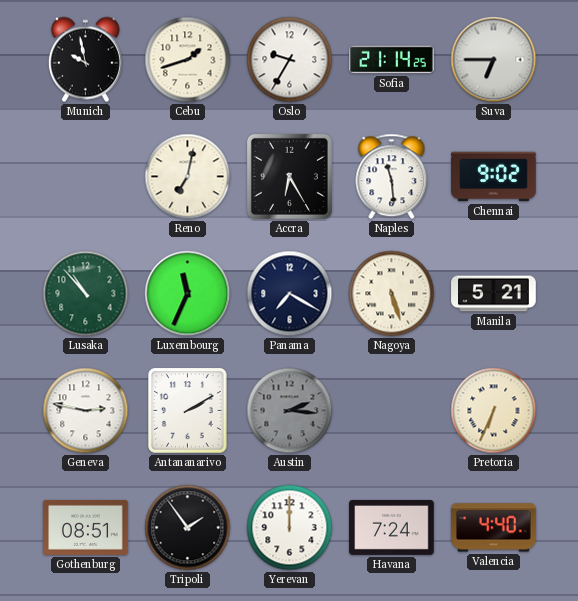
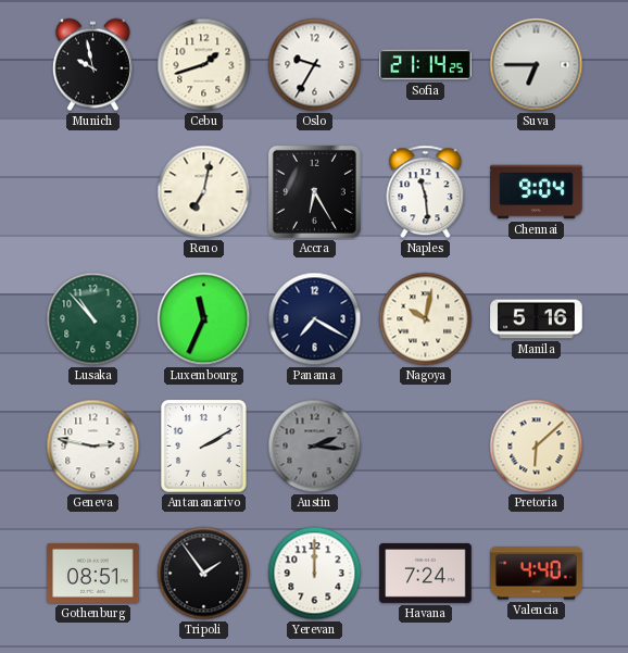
Chennai: 9:02 -> 9:04
Nagoya: 5:27 -> 10:02
Manila: 5:21 -> 5:16
Pretoria: 6:34 -> 6:08
